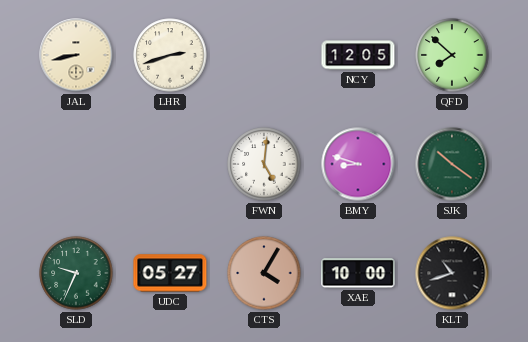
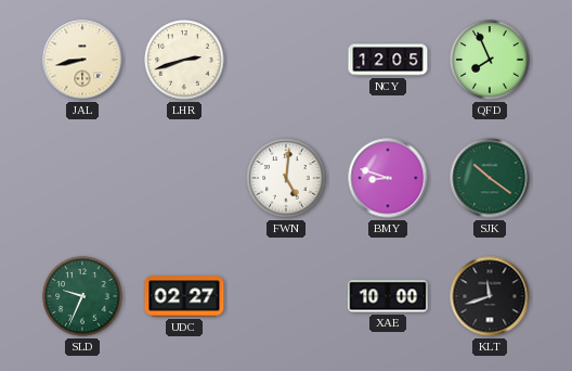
QFD: 7:52 -> 7:56
UDC: 05:27 -> 02:27
CTS: 4:05 -> none
KLT: 10:42 -> 11:42
